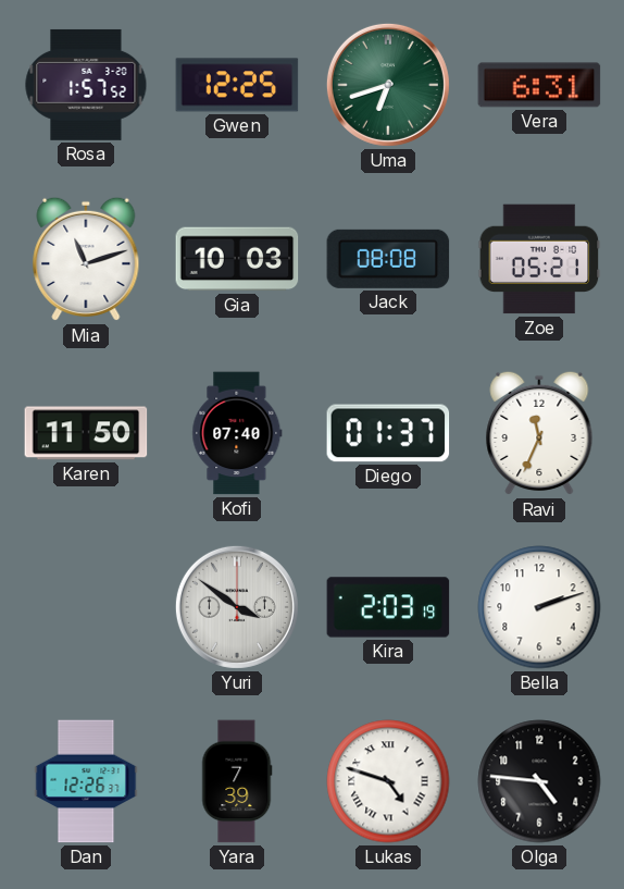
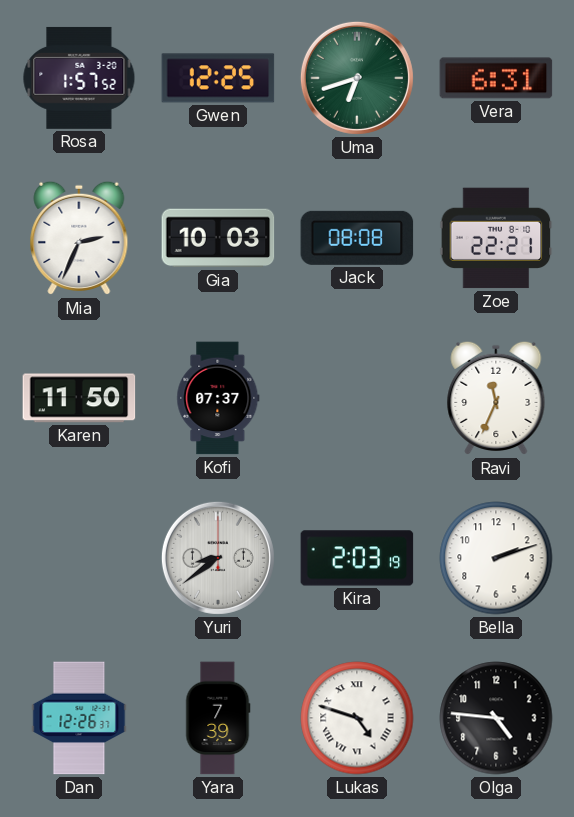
Mia: 11:12 -> 2:34
Zoe: 05:21 -> 22:21
Kofi: 07:40 -> 07:37
Diego: 01:37 -> none
Yuri: 3:51 -> 8:39
